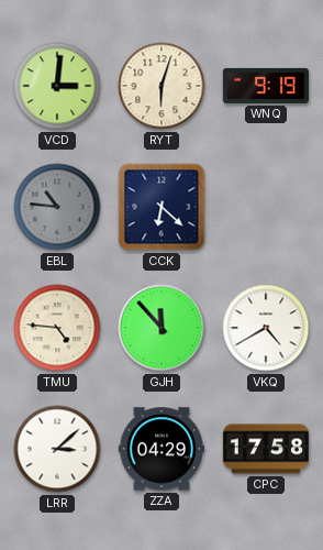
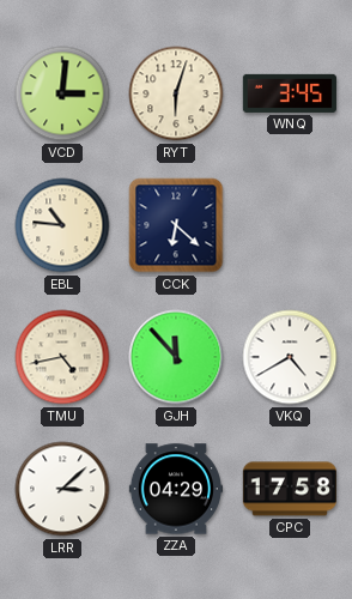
WNQ: 9:19 -> 3:45
EBL dial: grey -> cream
TMU: 4:46 -> 4:43
